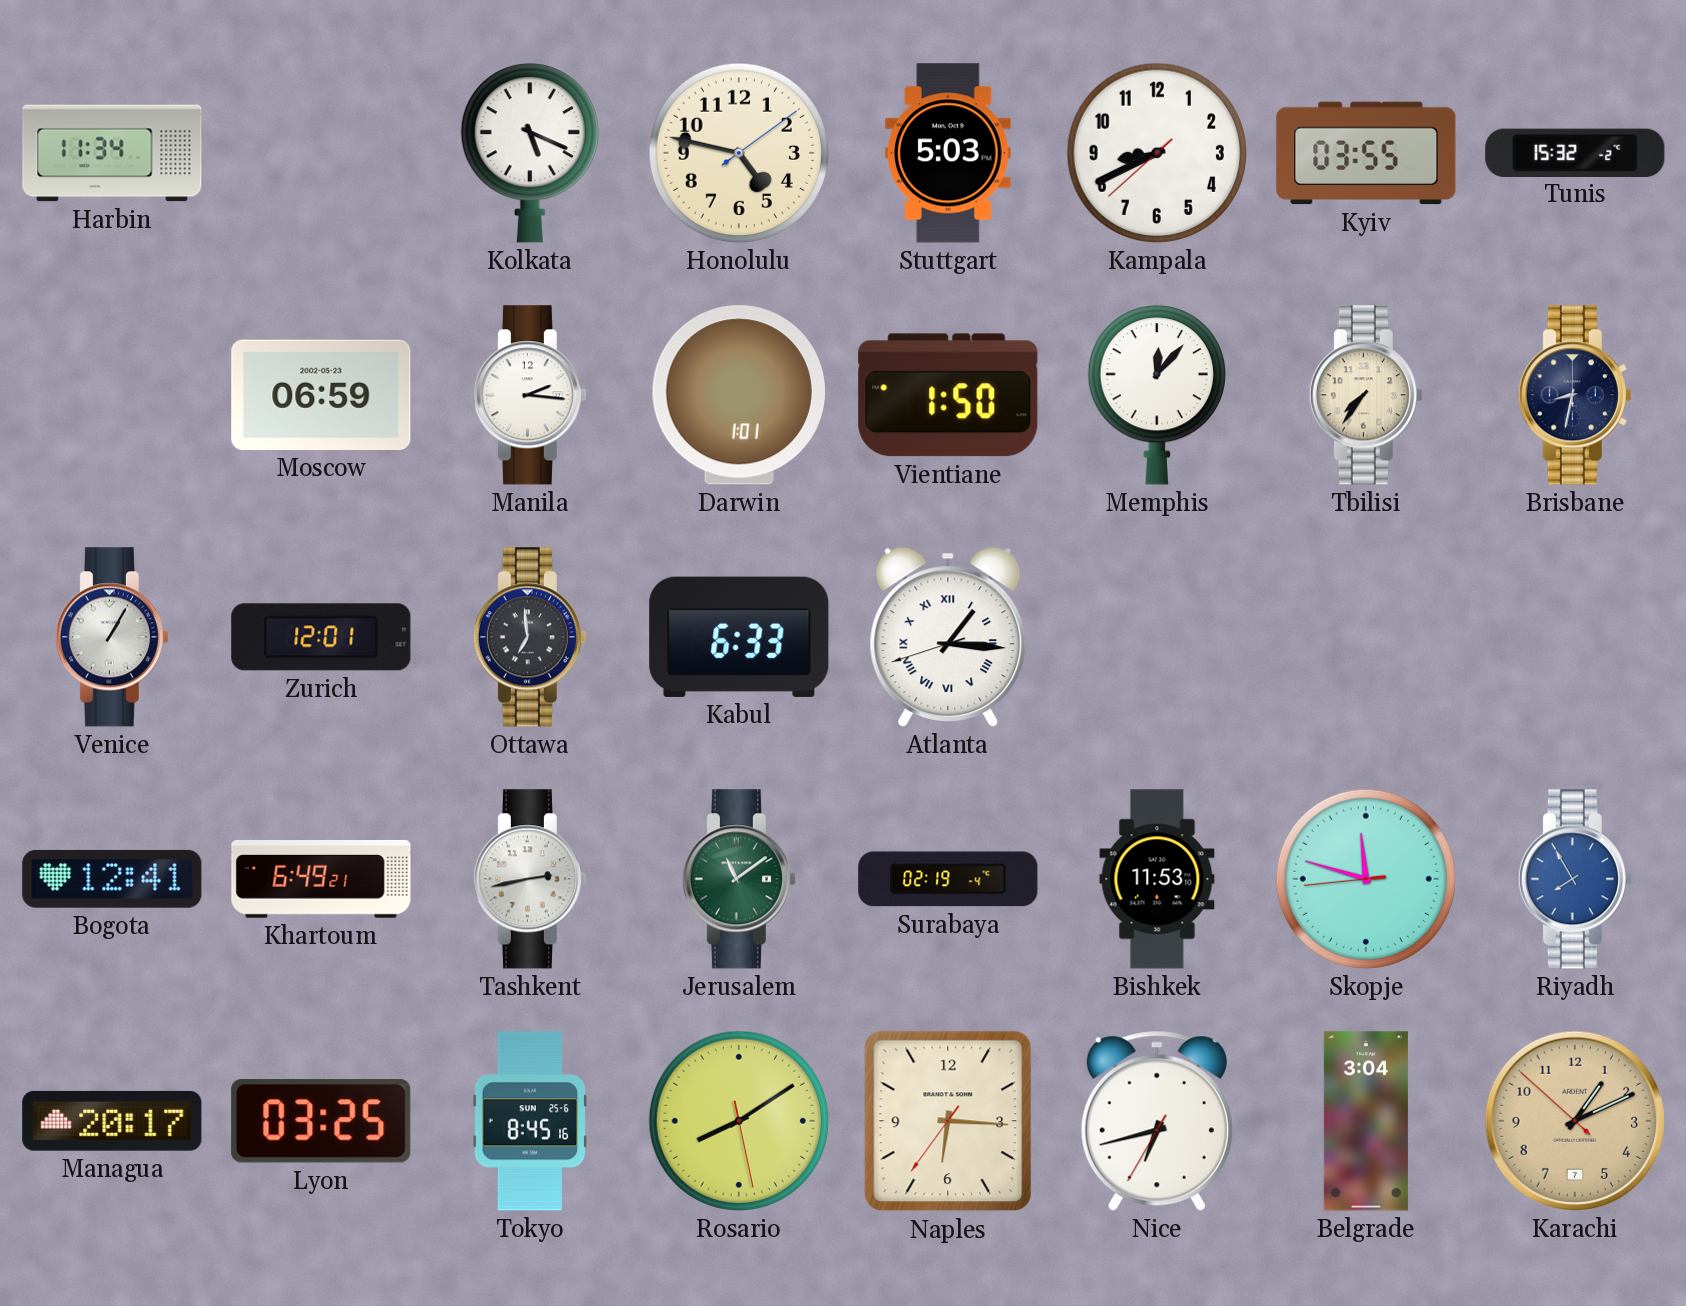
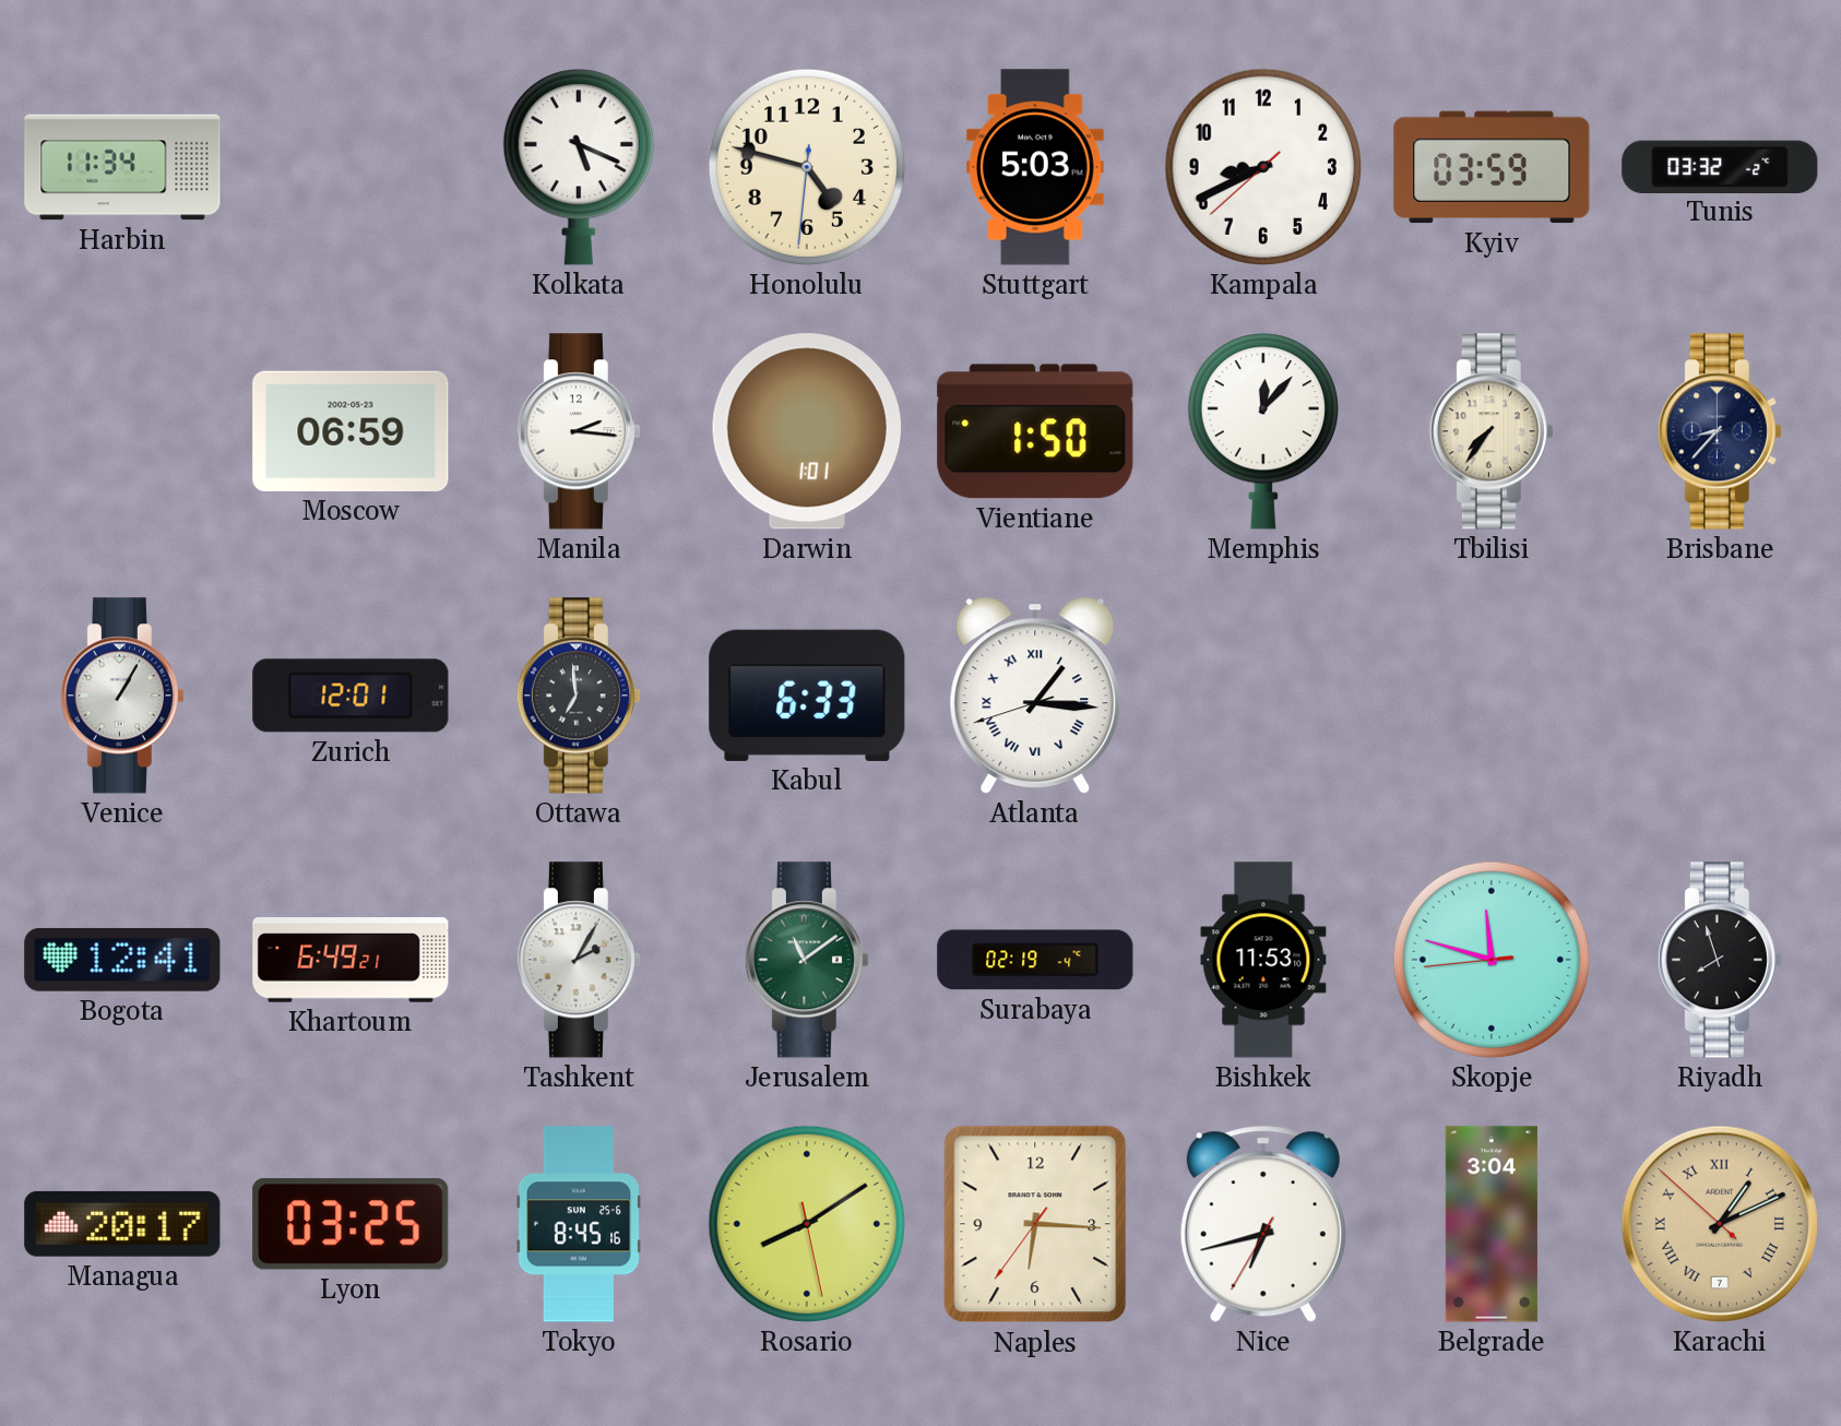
Honolulu: 4:47:09 -> 4:47:31
Kyiv: 03:55 -> 03:59
Tunis: 15:32 -> 03:32
Brisbane: 8:32 -> 8:37
Tashkent: 2:43 -> 2:05
Riyadh: 7:55 -> 7:57
Riyadh dial: blue -> black
Karachi numerals: Arabic -> Roman
